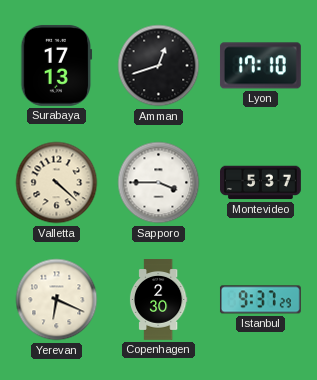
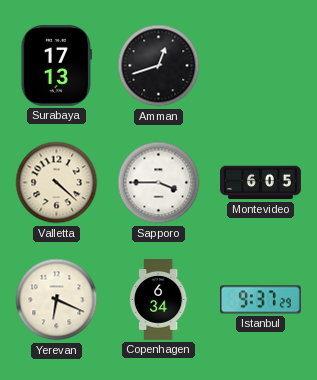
Lyon: 17:10 -> none
Montevideo: 5:37 -> 6:05
Copenhagen: 2:30 -> 6:34
